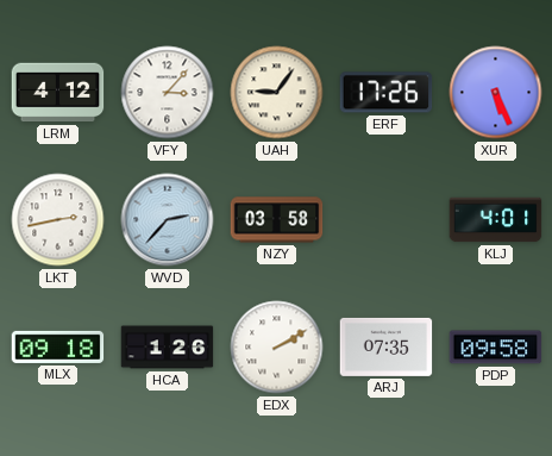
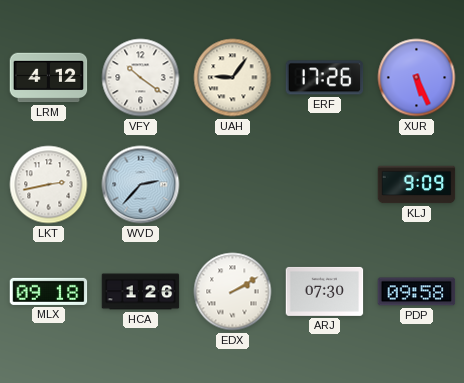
VFY: 3:07 -> 10:21
NZY: 03:58 -> none
KLJ: 4:01 -> 9:09
ARJ: 07:35 -> 07:30
